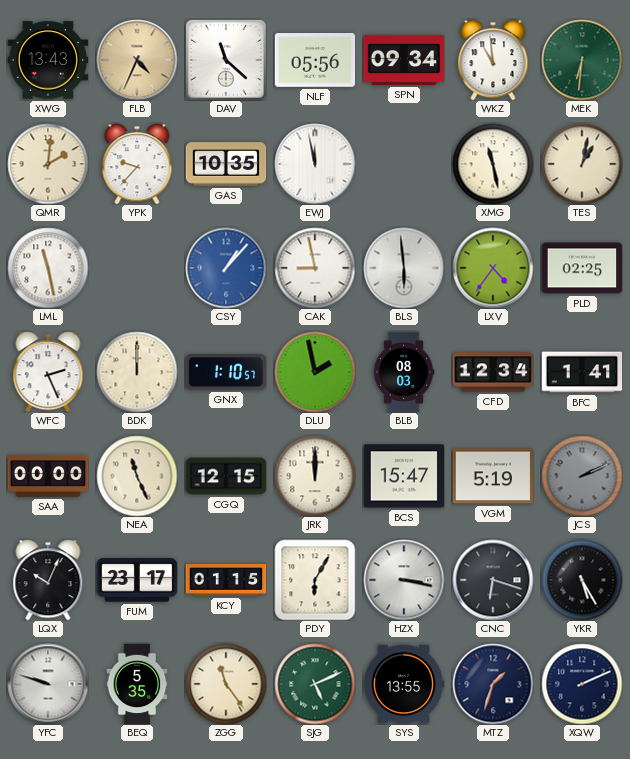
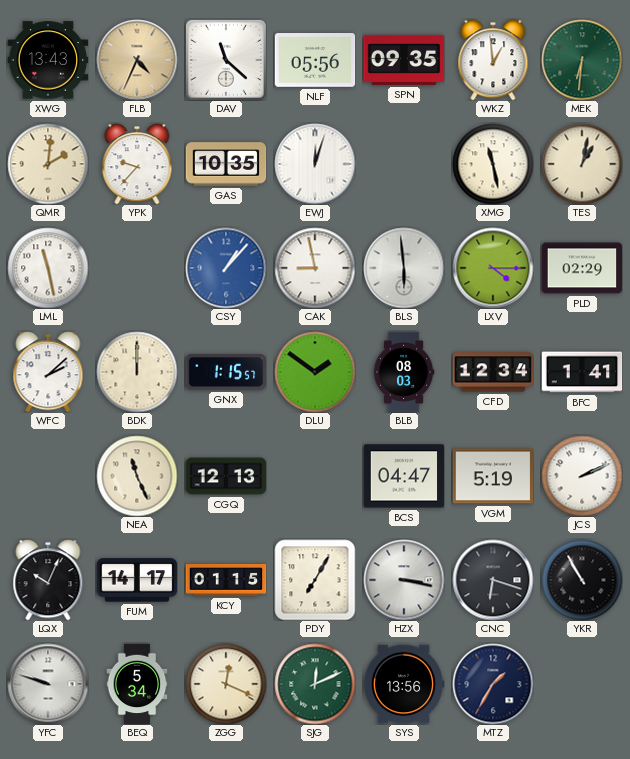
SPN: 09:34 -> 09:35
WKZ: 10:59 -> 12:59
EWJ: 11:58 -> 12:03
LXV: 4:36 -> 4:15
PLD: 02:25 -> 02:29
WFC: 2:26 -> 2:08
GNX: 1:10 -> 1:15
DLU: 1:58 -> 1:51
SAA: 00:00 -> none
CGQ: 12:15 -> 12:13
JRK: 12:00 -> none
BCS: 15:47 -> 04:47
JCS dial: grey -> white
FUM: 23:17 -> 14:17
PDY: 6:05 -> 7:05
YKR: 5:25 -> 10:55
BEQ: 5:35 -> 5:34
ZGG: 11:24 -> 12:19
SJG: 5:11 -> 12:11
SYS: 13:55 -> 13:56
MTZ: 1:33 -> 1:35
XQW: 2:11 -> none
